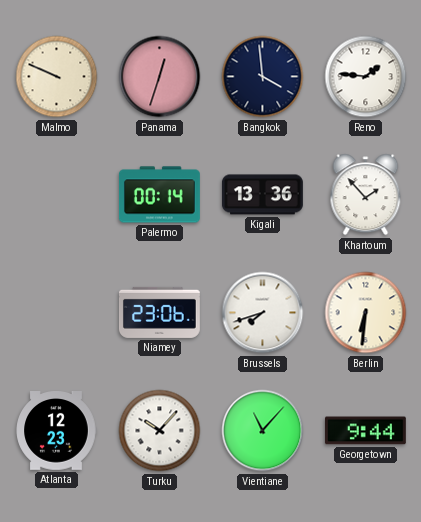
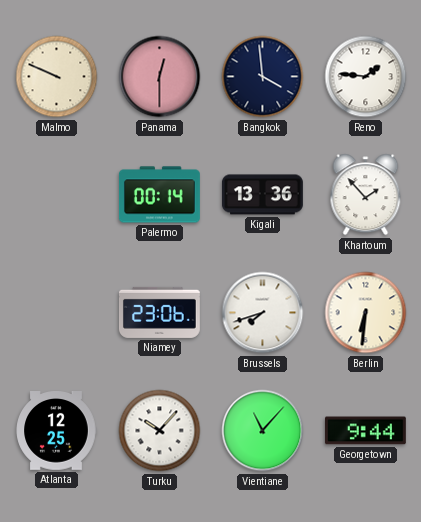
Panama: 12:33 -> 12:30
Atlanta: 12:23 -> 12:25
